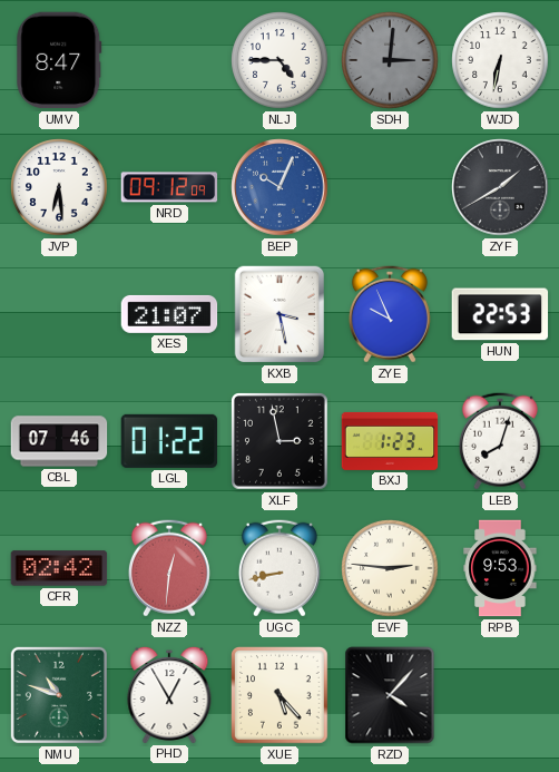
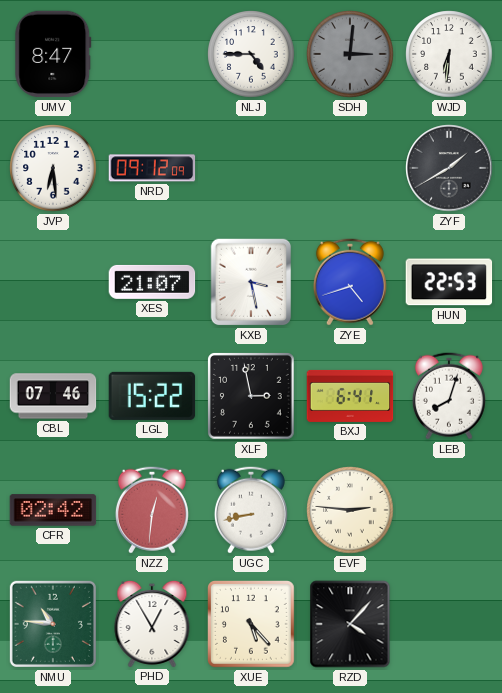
WJD: 6:32 -> 6:31
BEP: 10:04 -> none
ZYE: 9:56 -> 4:42
LGL: 01:22 -> 15:22
BXJ: 1:23 -> 6:41
RPB: 9:53 -> none
NMU: 10:48 -> 10:46
